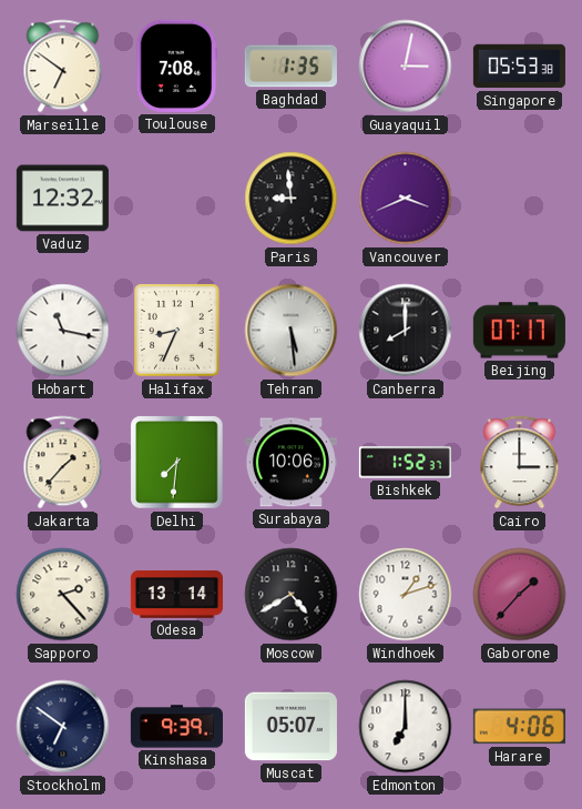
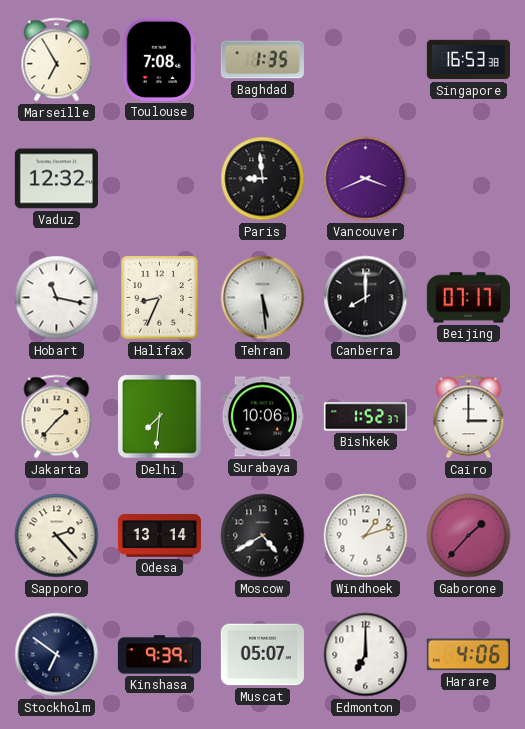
Marseille: 6:51 -> 6:55
Guayaquil: 3:02 -> none
Singapore: 05:53 -> 16:53
